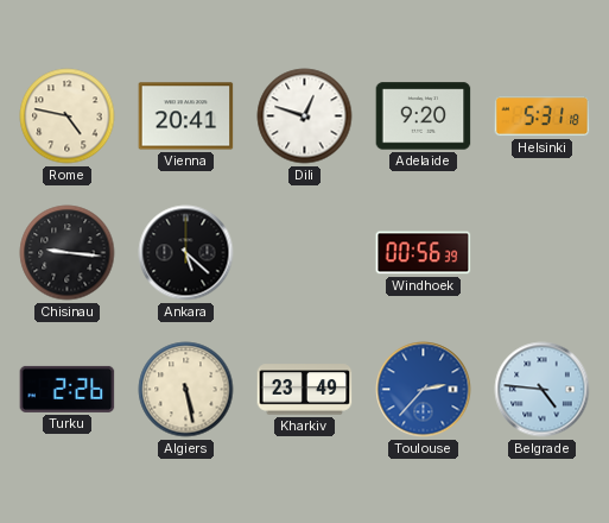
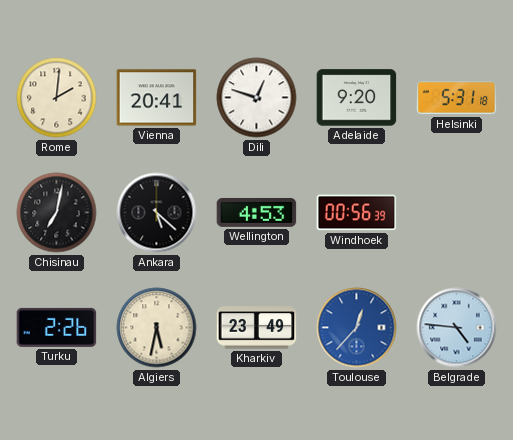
Rome: 4:47 -> 2:01
Chisinau: 9:16 -> 7:02
Wellington: none -> 4:53
Algiers: 5:28 -> 5:32
Toulouse: 2:37 -> 12:37
